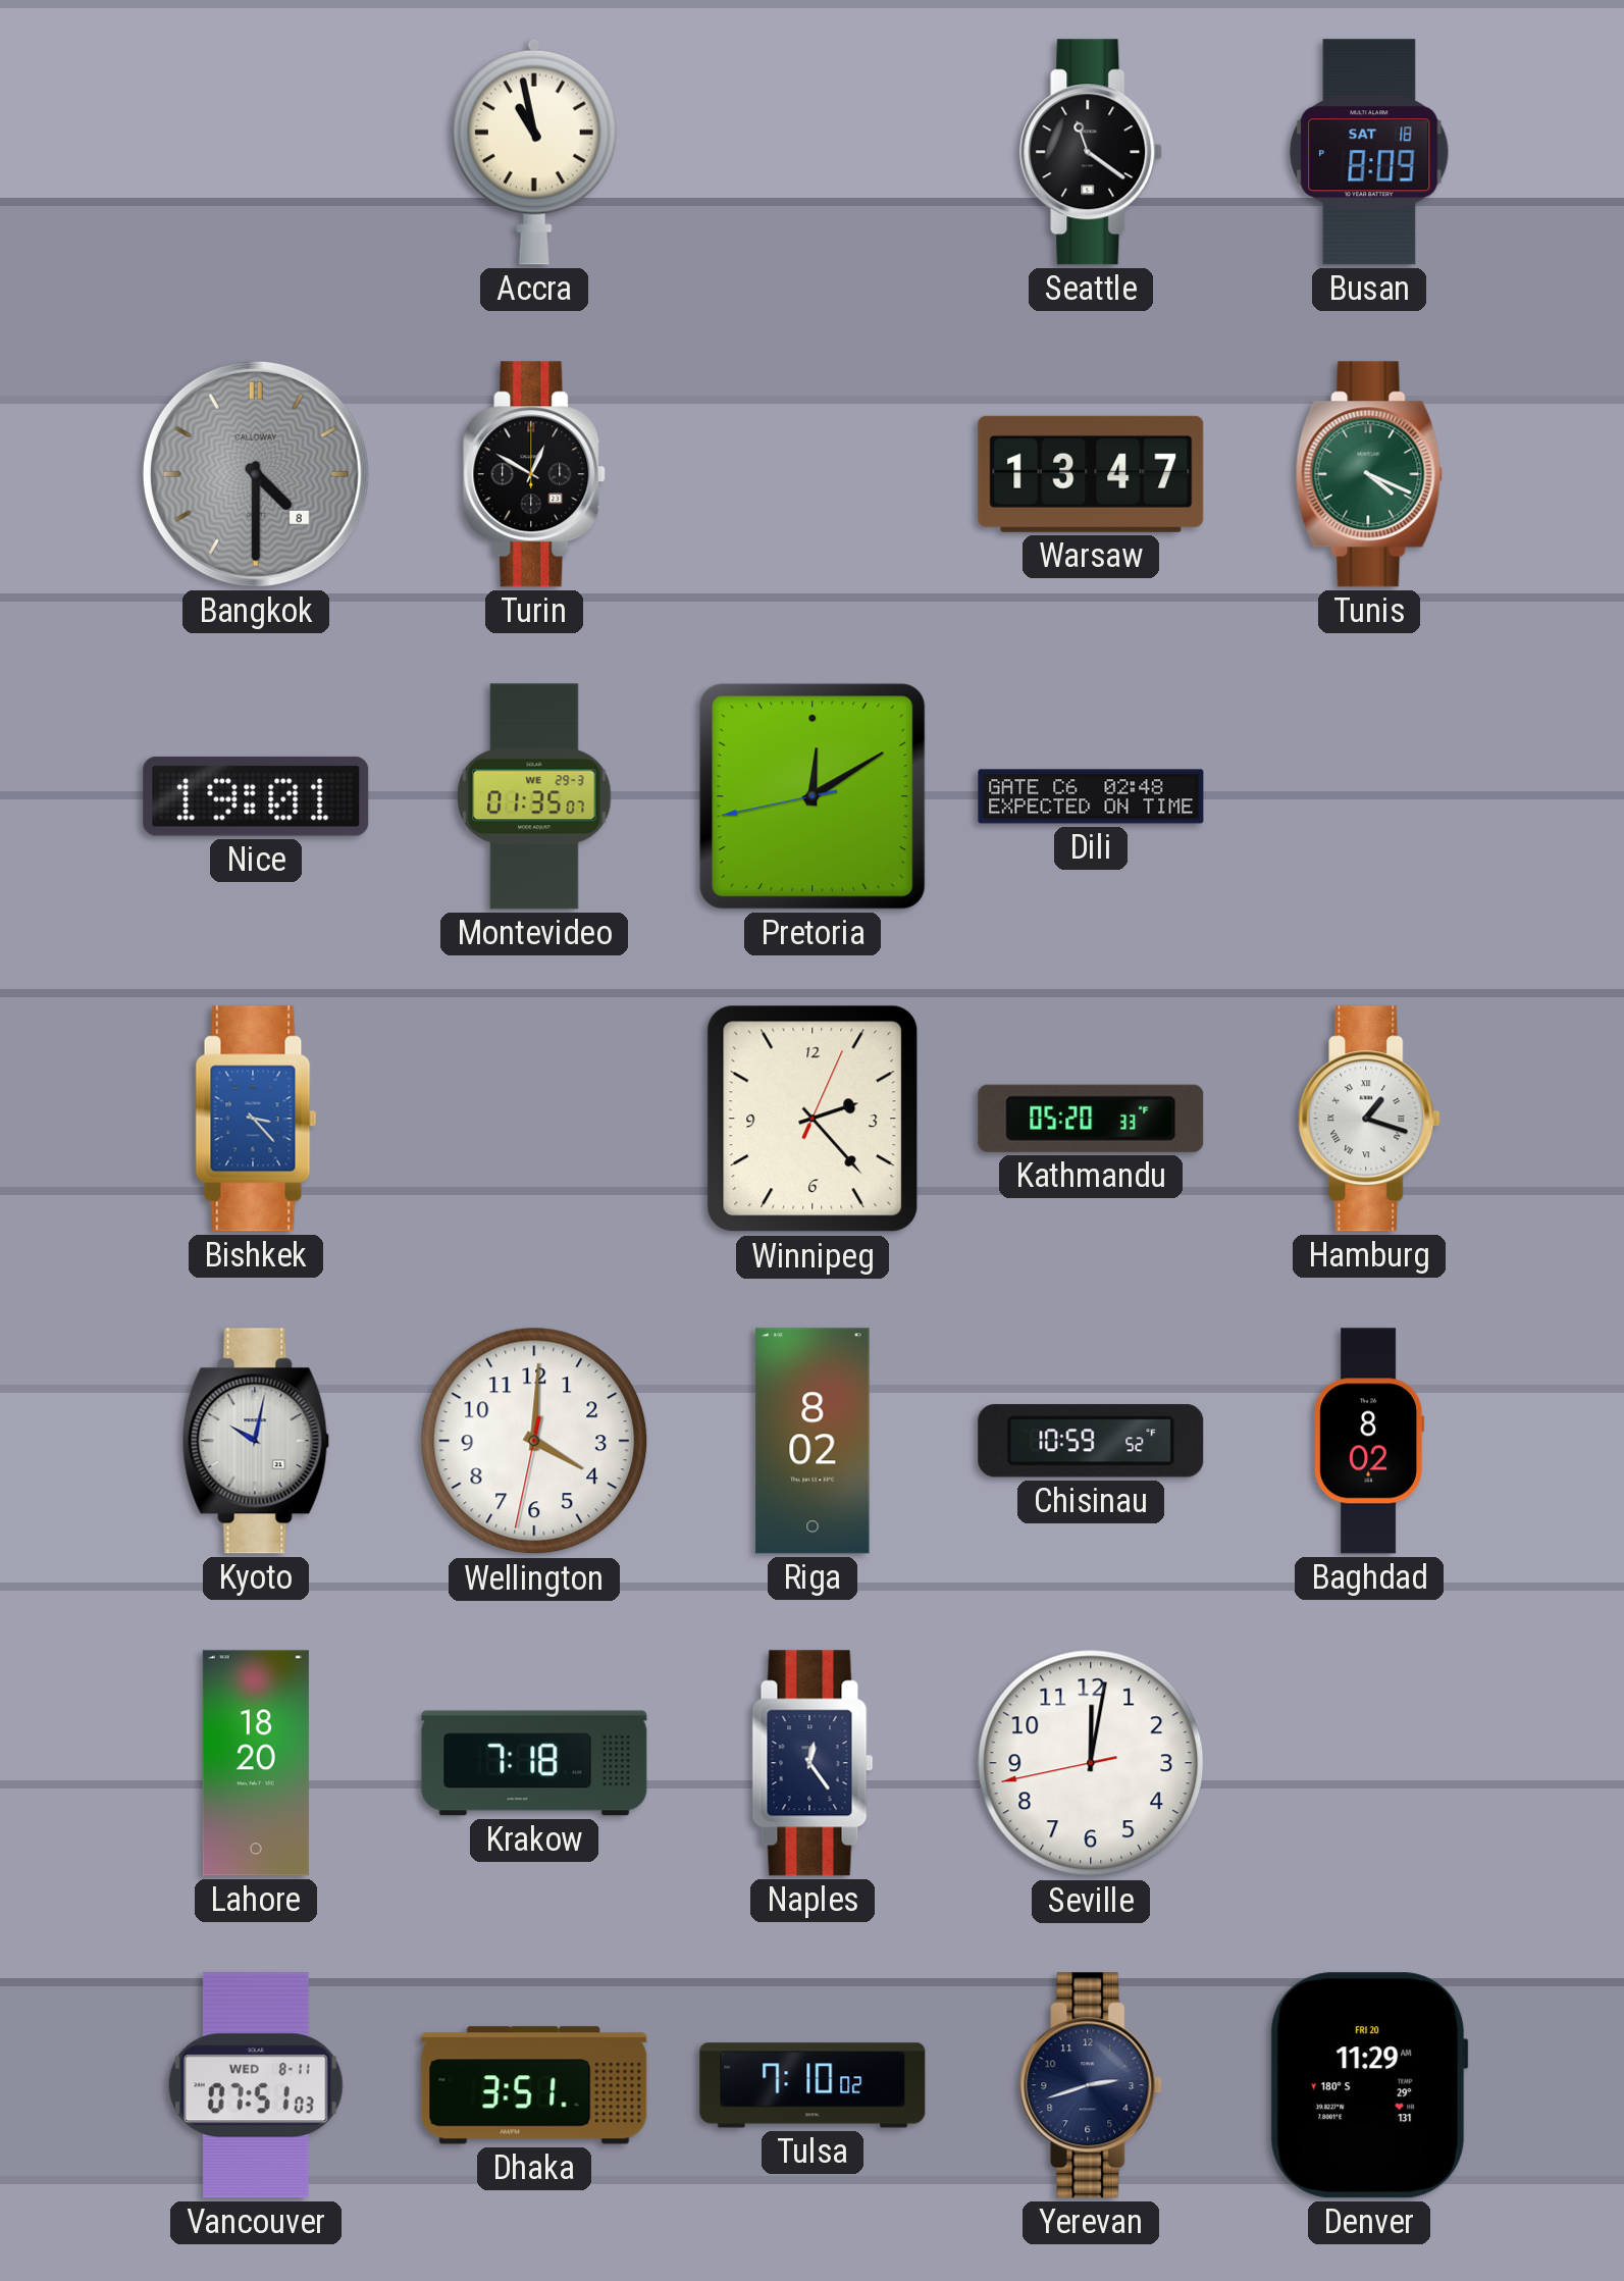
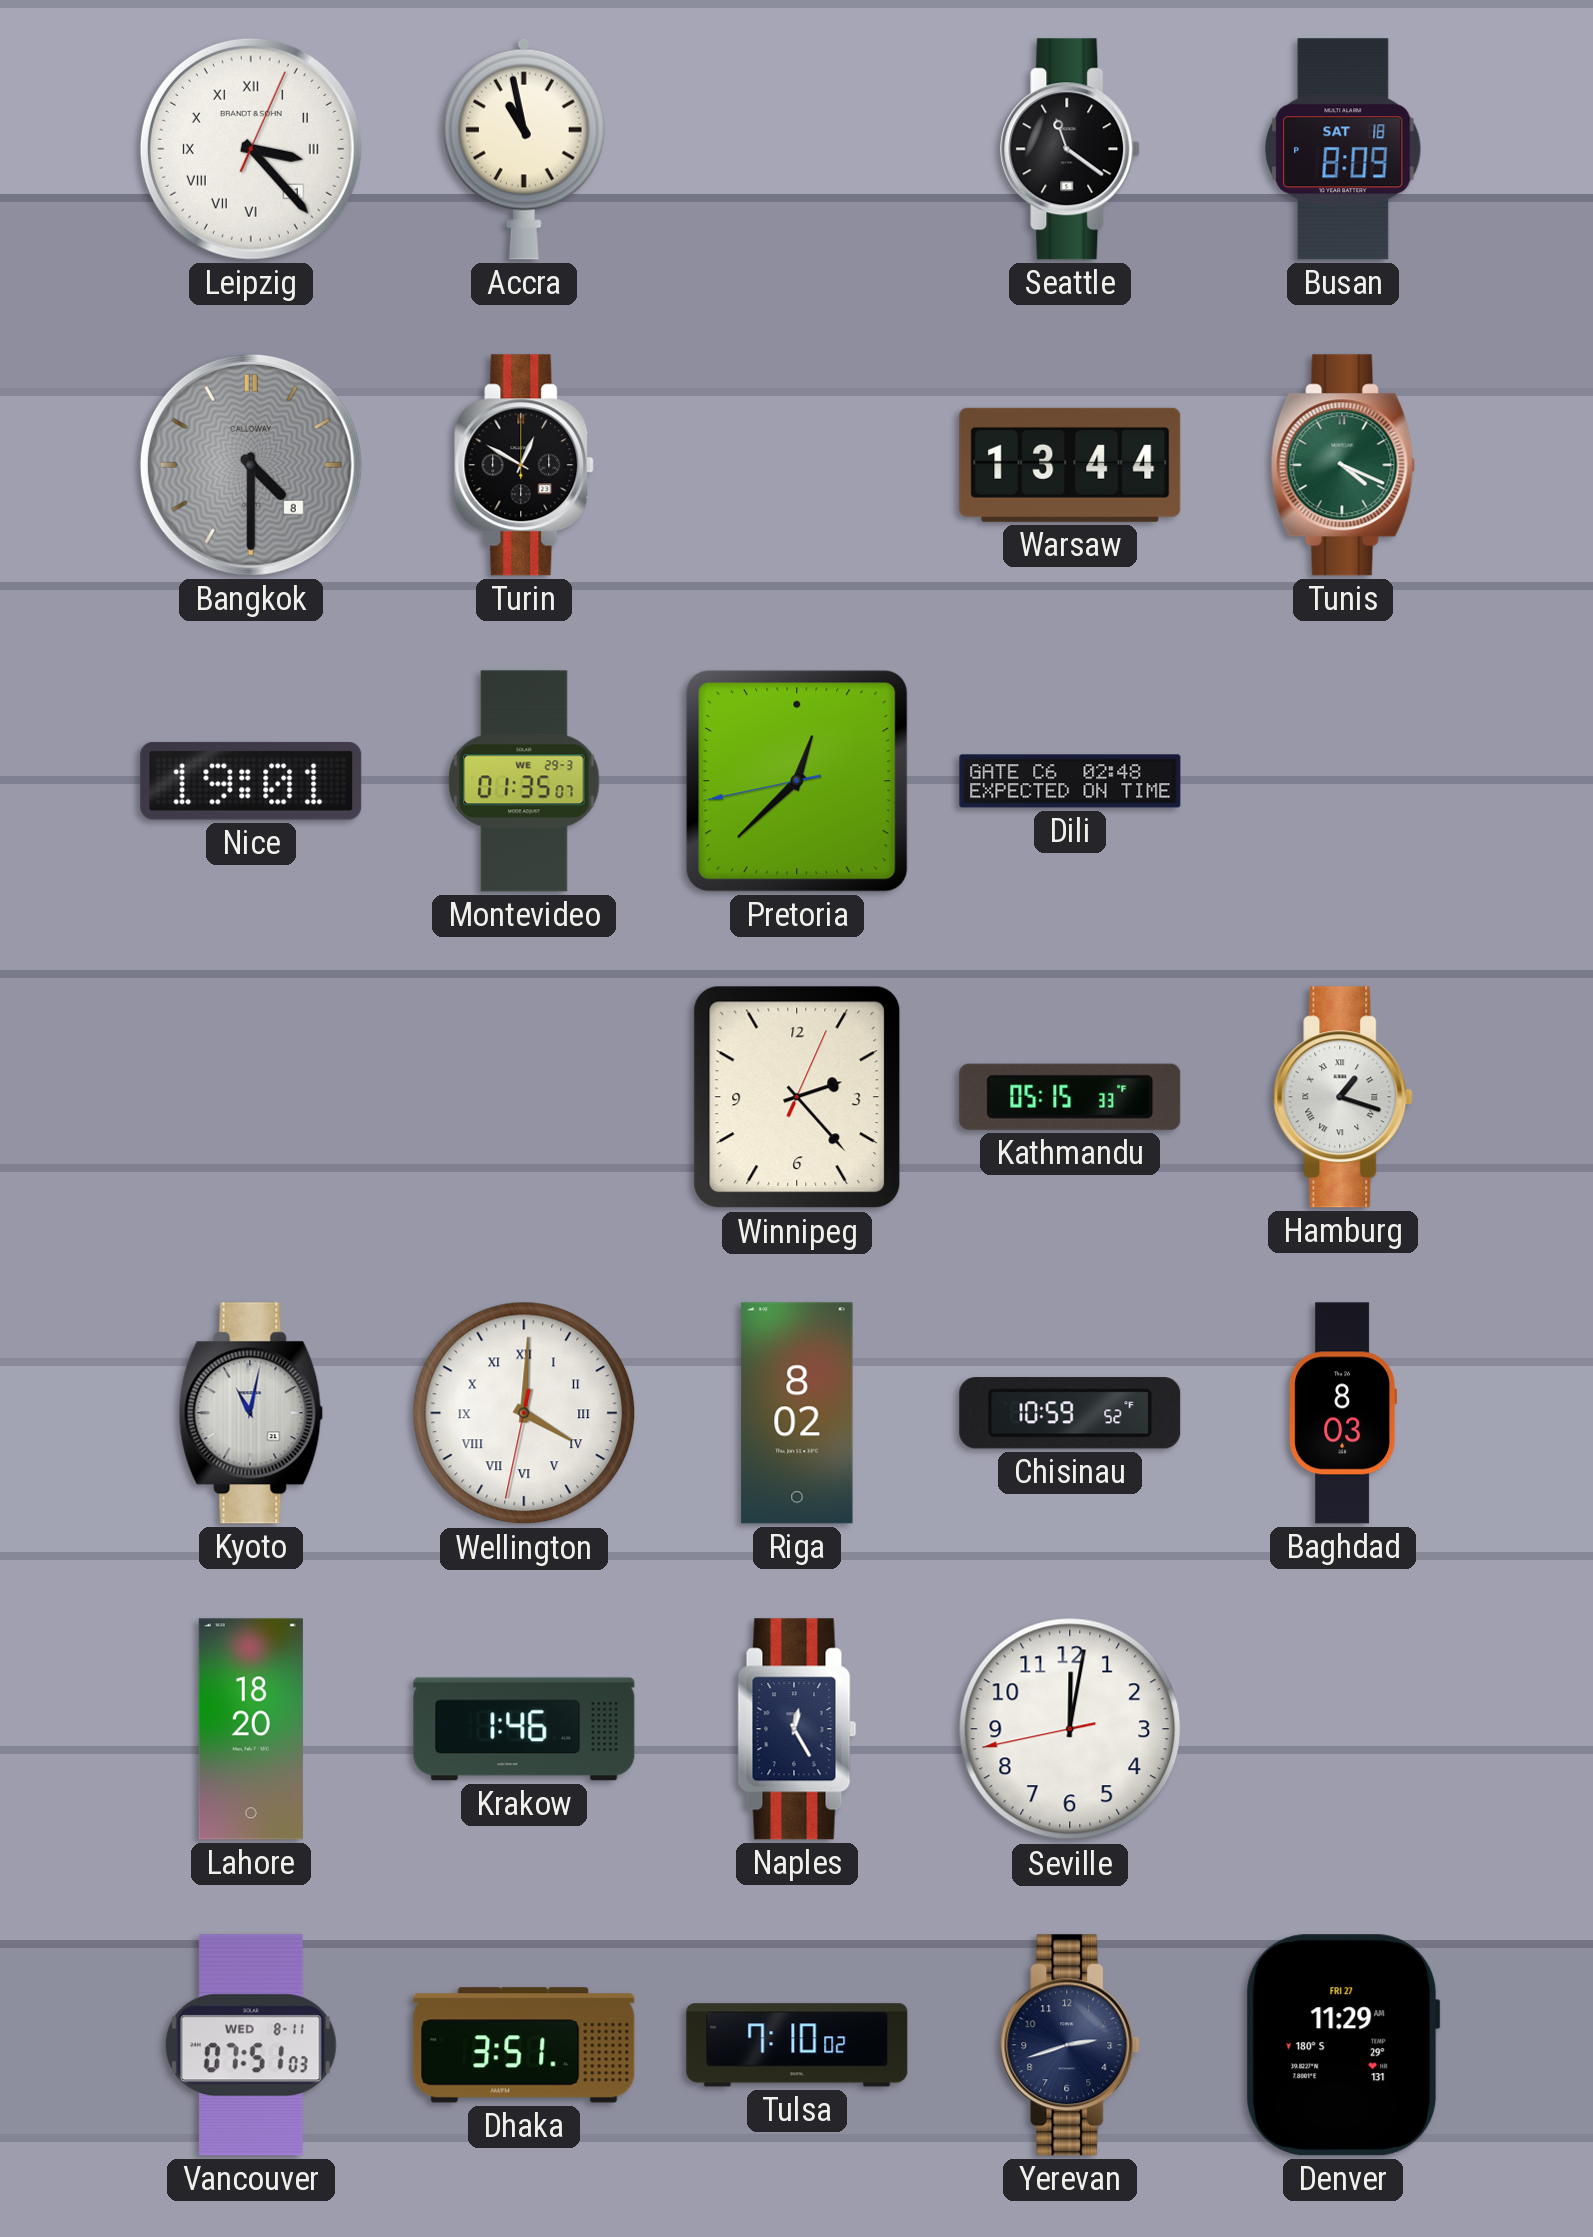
Leipzig: none -> 3:23
Warsaw: 13:47 -> 13:44
Pretoria: 12:09 -> 12:37
Bishkek: 3:23 -> none
Kathmandu: 05:20 -> 05:15
Kyoto: 10:02 -> 11:02
Wellington numerals: Arabic -> Roman
Baghdad: 8:02 -> 8:03
Krakow: 7:18 -> 1:46
Naples: 12:24 -> 12:25
Denver date: FRI 20 -> FRI 27
